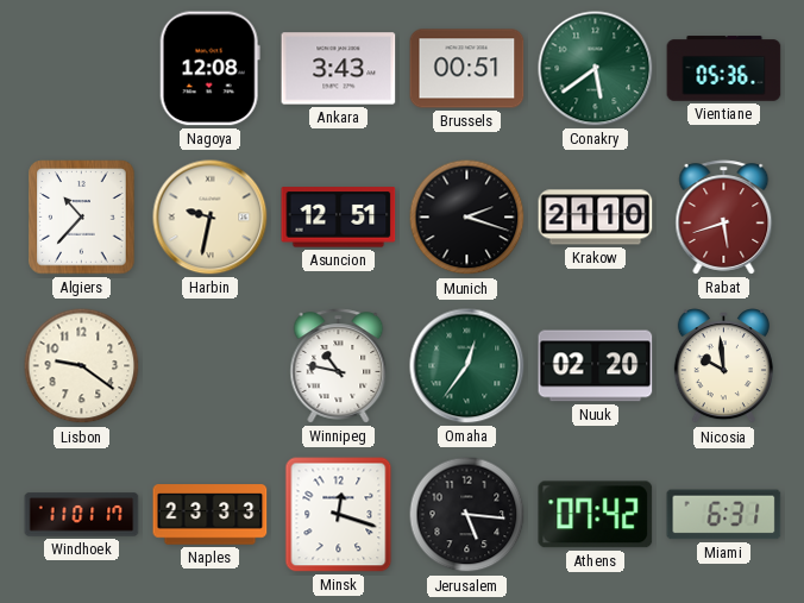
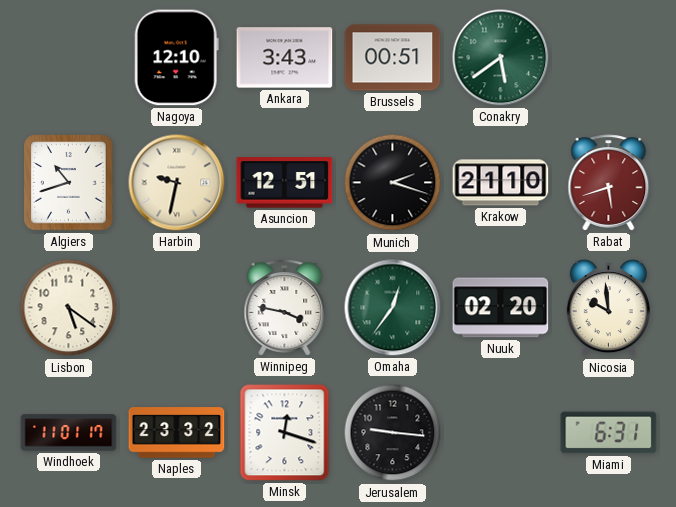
Nagoya: 12:08 -> 12:10
Vientiane: 05:36 -> none
Algiers: 10:37 -> 10:42
Lisbon: 9:21 -> 5:21
Winnipeg: 10:47 -> 3:47
Naples: 23:33 -> 23:32
Jerusalem: 5:16 -> 9:16
Athens: 07:42 -> none
